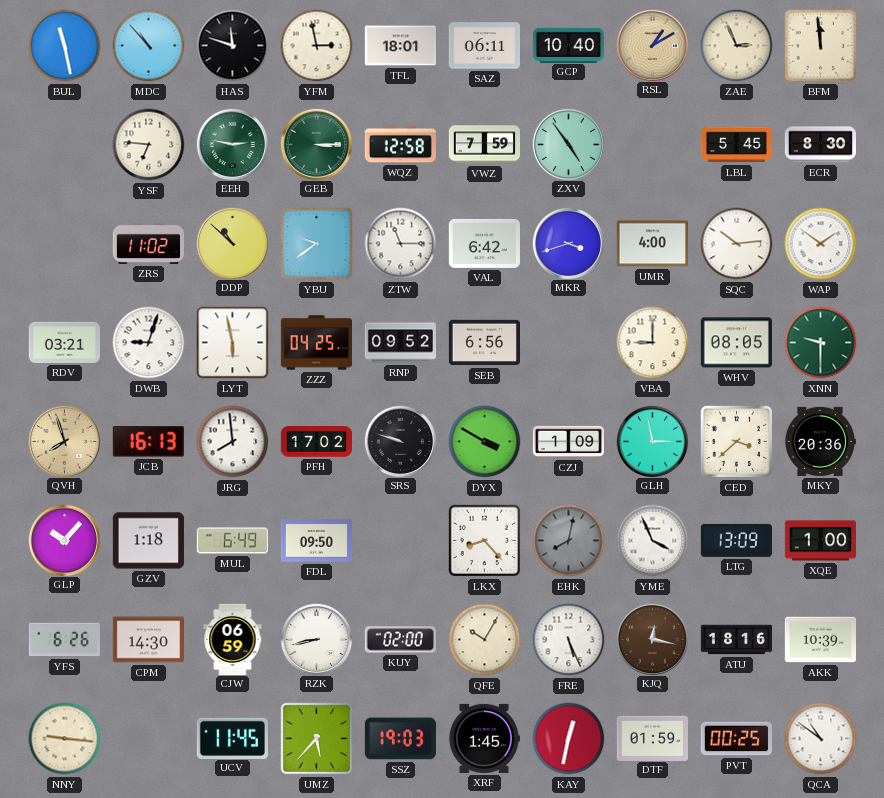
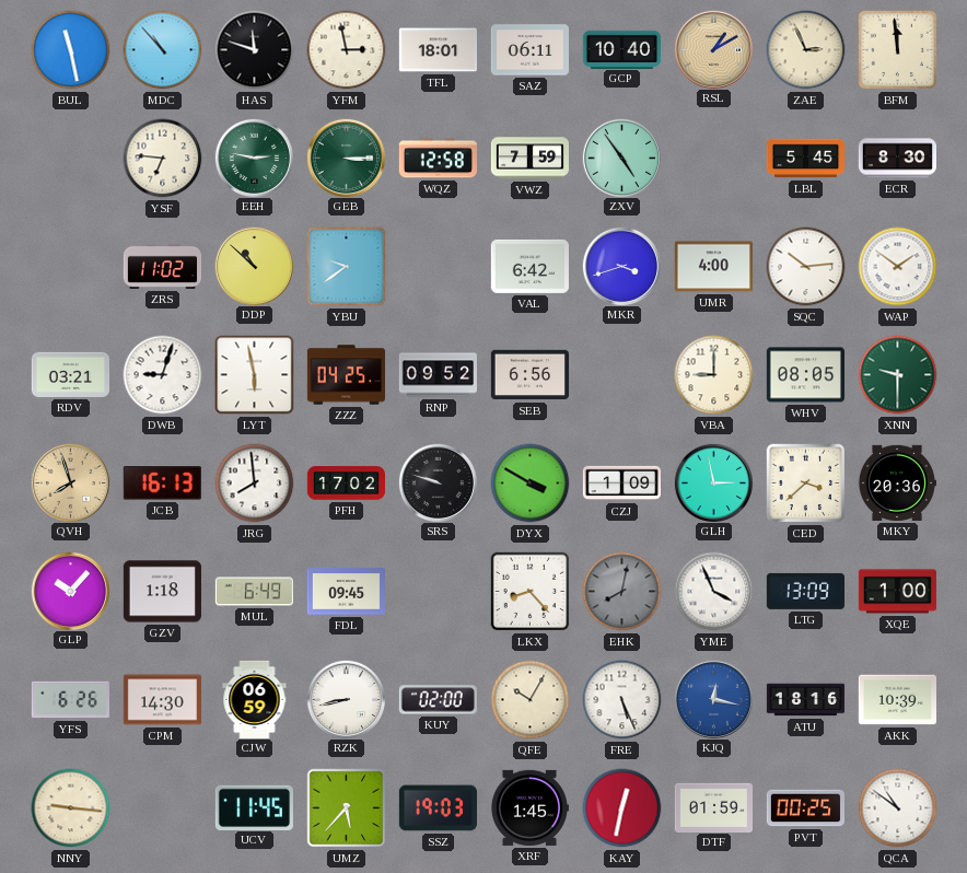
ZTW: 11:15 -> none
FDL: 09:50 -> 09:45
KJQ dial: brown -> blue
